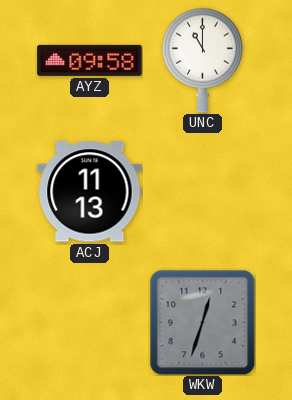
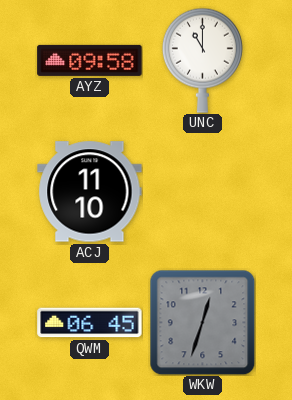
ACJ: 11:13 -> 11:10
QWM: none -> 06:45
